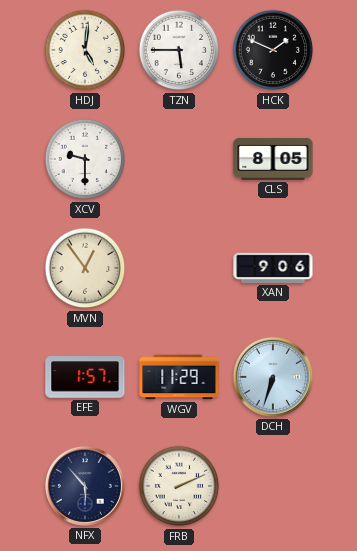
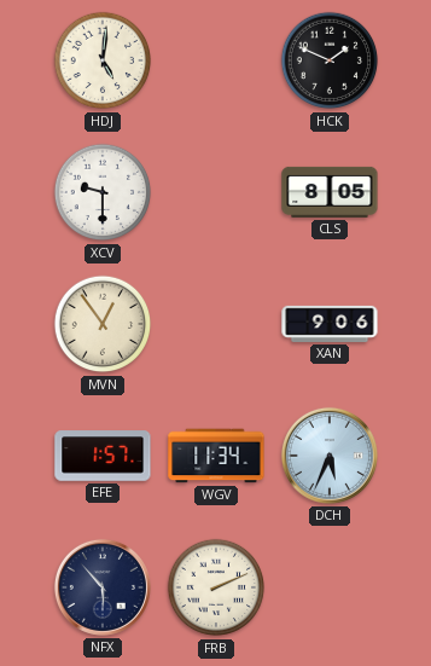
TZN: 5:45 -> none
WGV: 11:29 -> 11:34
DCH: 6:33 -> 5:34
